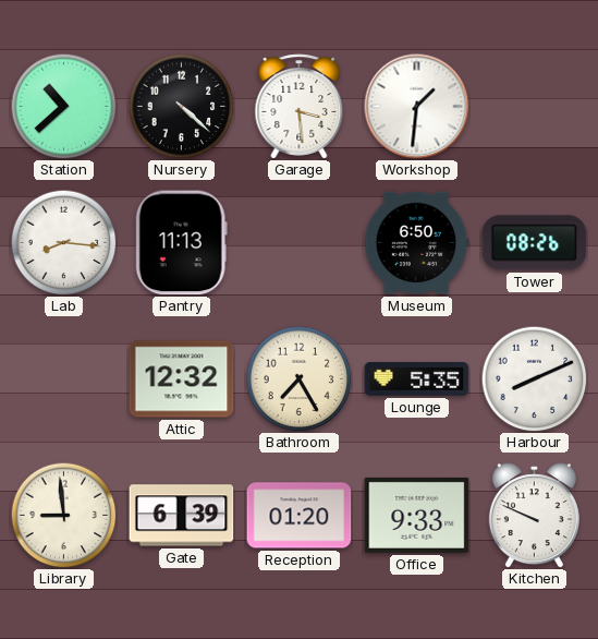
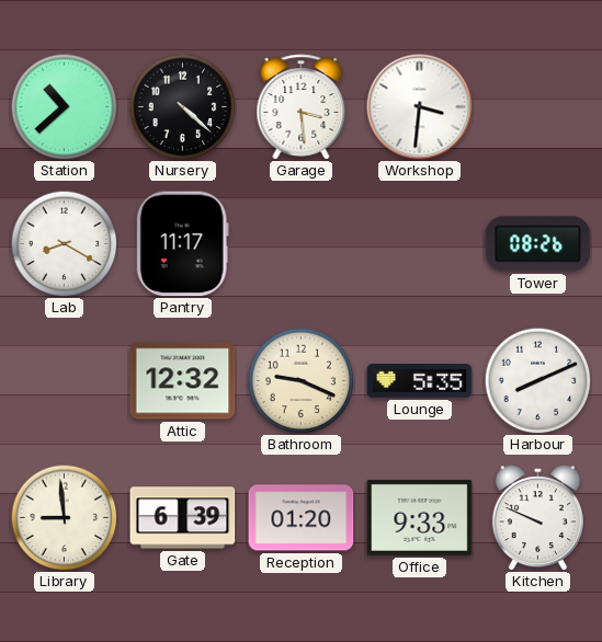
Workshop: 1:31 -> 3:31
Lab: 8:16 -> 8:20
Pantry: 11:13 -> 11:17
Museum: 6:50 -> none
Bathroom: 7:25 -> 9:19
